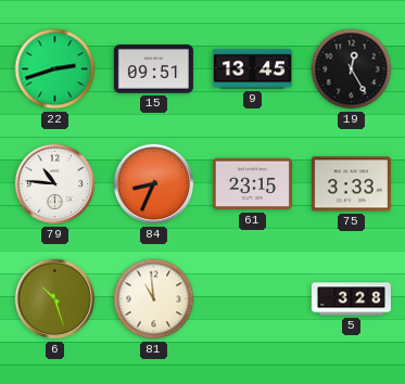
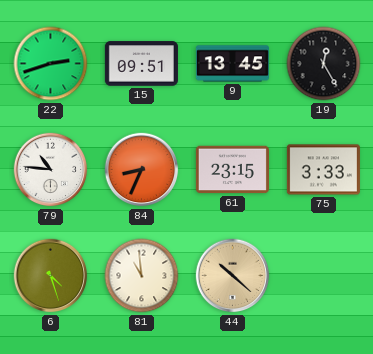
6: 10:27 -> 4:27
44: none -> 10:22
5: 3:28 -> none
